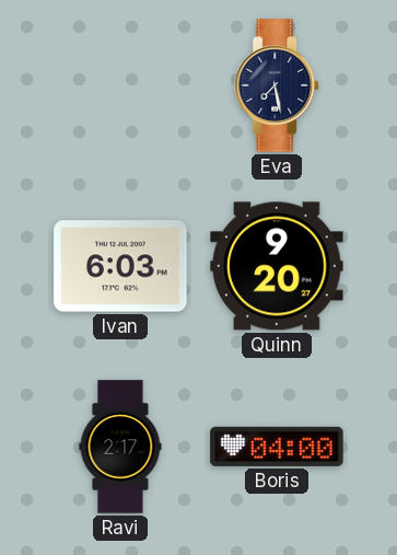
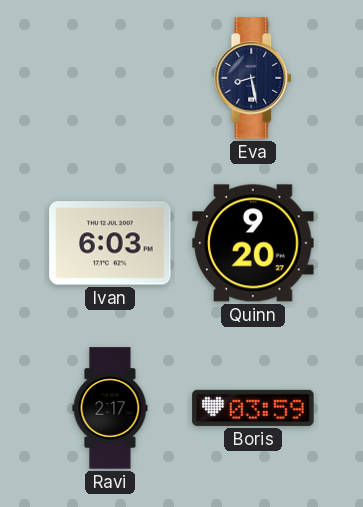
Eva: 7:28 -> 8:28
Boris: 04:00 -> 03:59
